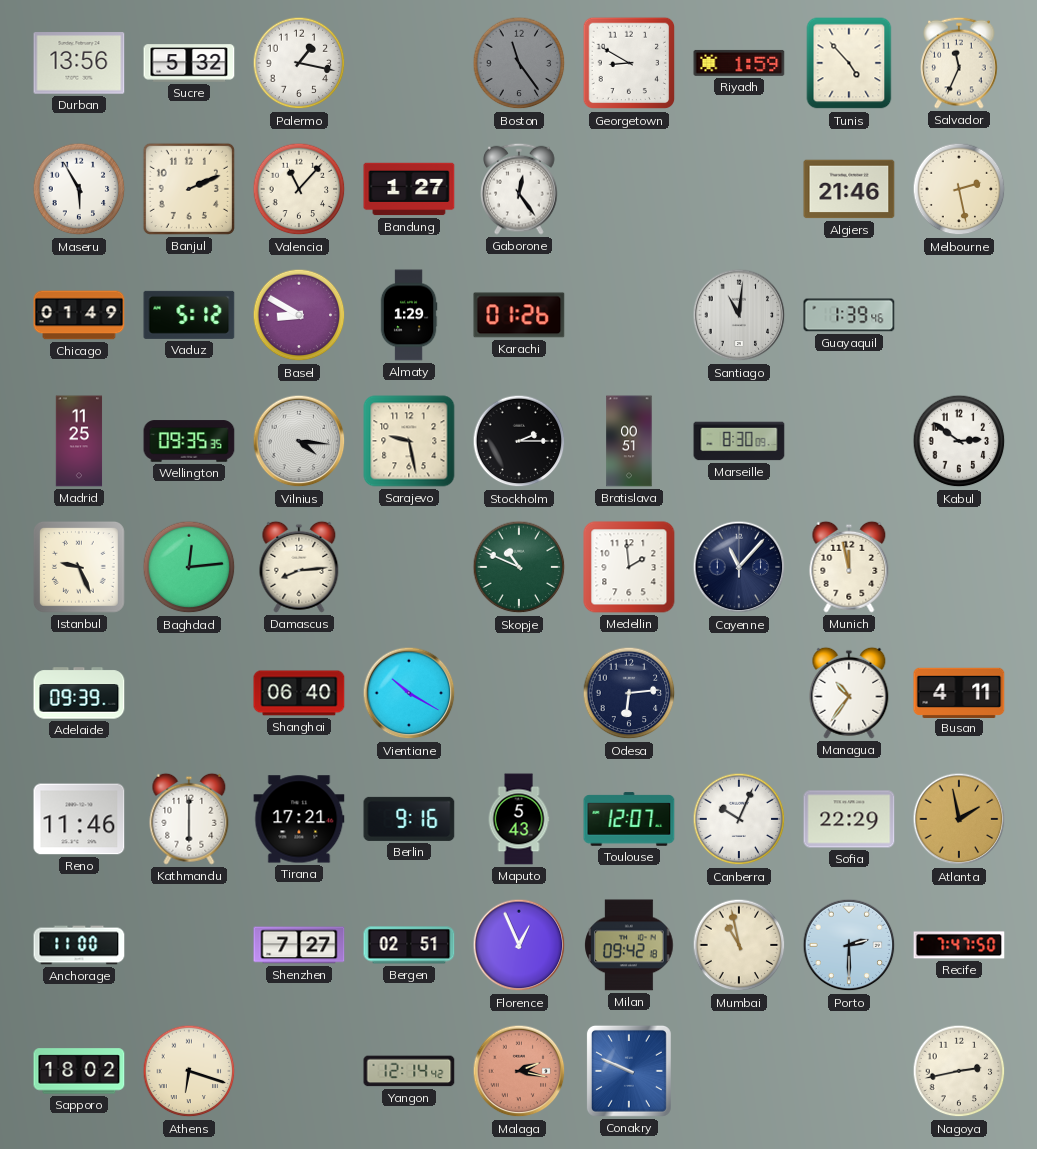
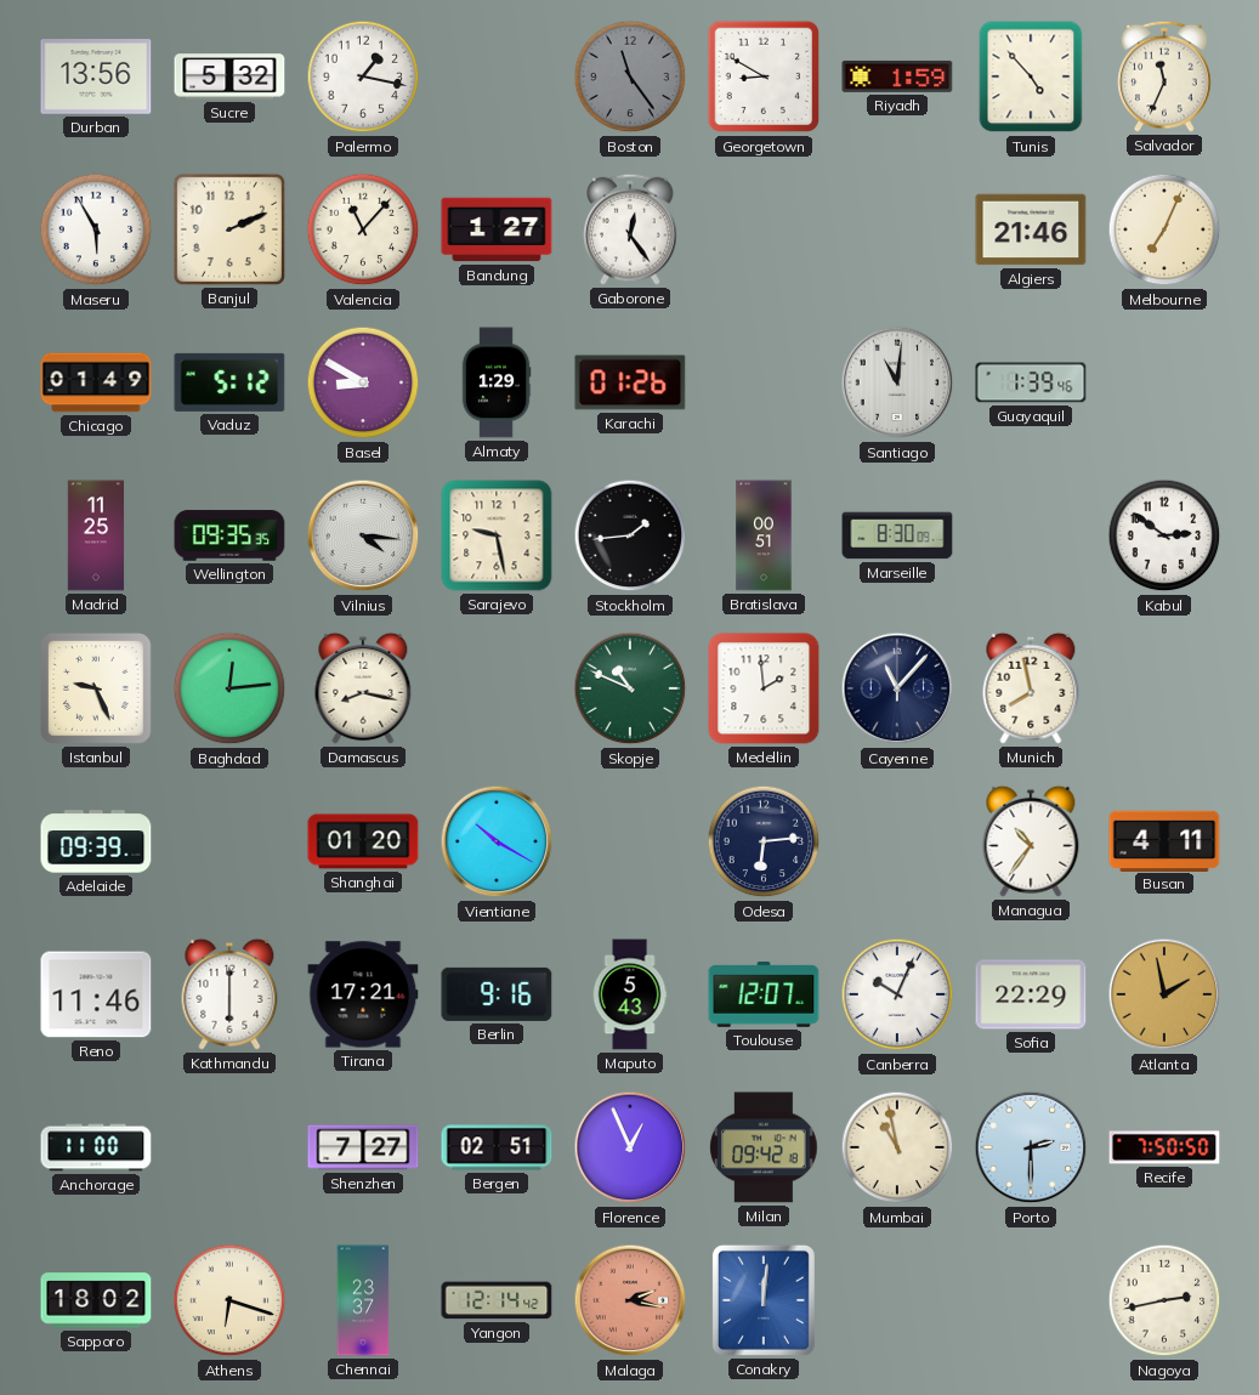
Melbourne: 2:28 -> 7:04
Stockholm: 2:15 -> 1:44
Damascus: 8:14 -> 8:17
Munich: 11:58 -> 7:58
Shanghai: 06:40 -> 01:20
Recife: 7:47 -> 7:50
Chennai: none -> 23:37
Conakry: 9:49 -> 12:01
